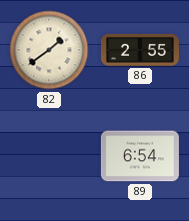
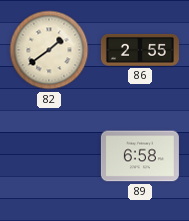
89: 6:54 -> 6:58
